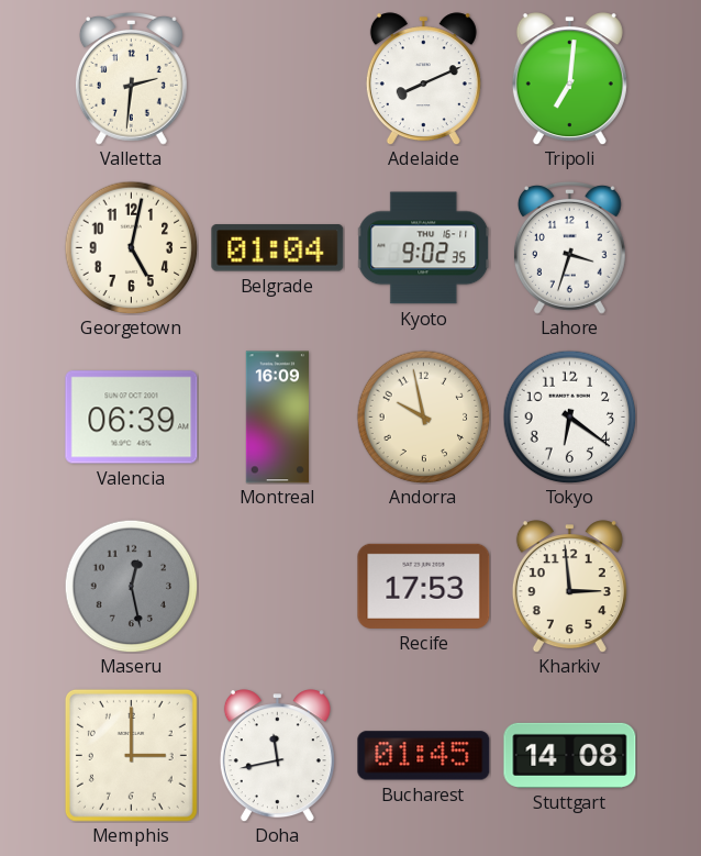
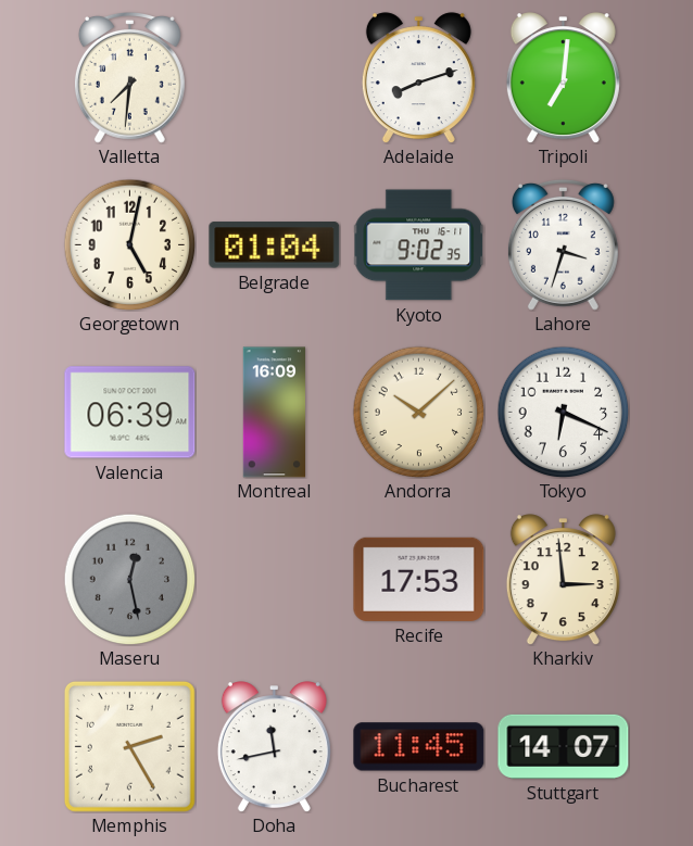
Valletta: 2:31 -> 7:31
Adelaide: 8:11 -> 8:12
Andorra: 9:58 -> 10:08
Tokyo: 6:21 -> 6:19
Memphis: 3:00 -> 2:25
Bucharest: 01:45 -> 11:45
Stuttgart: 14:08 -> 14:07
